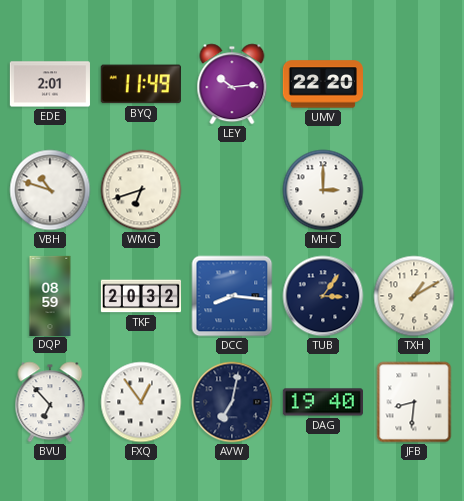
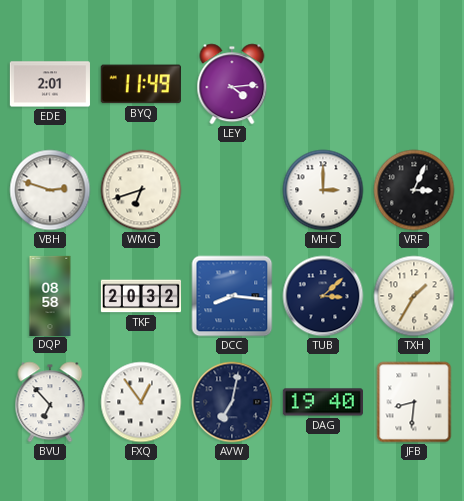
LEY: 10:14 -> 4:14
UMV: 22:20 -> none
VBH: 10:48 -> 2:48
VRF: none -> 3:04
DQP: 08:59 -> 08:58
TUB: 3:06 -> 3:08
TXH: 1:10 -> 1:35
